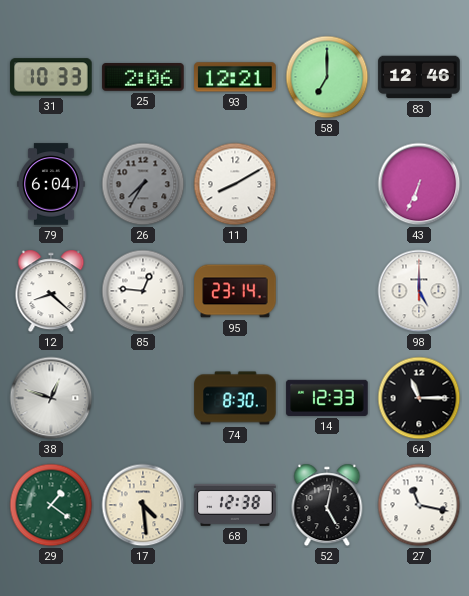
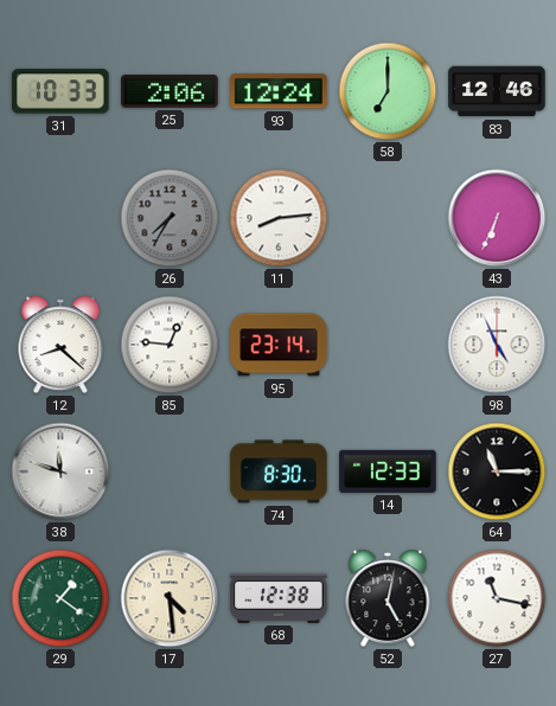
93: 12:21 -> 12:24
79: 6:04 -> none
11: 8:10 -> 8:14
98: 5:00 -> 4:56
38: 12:48 -> 11:48
